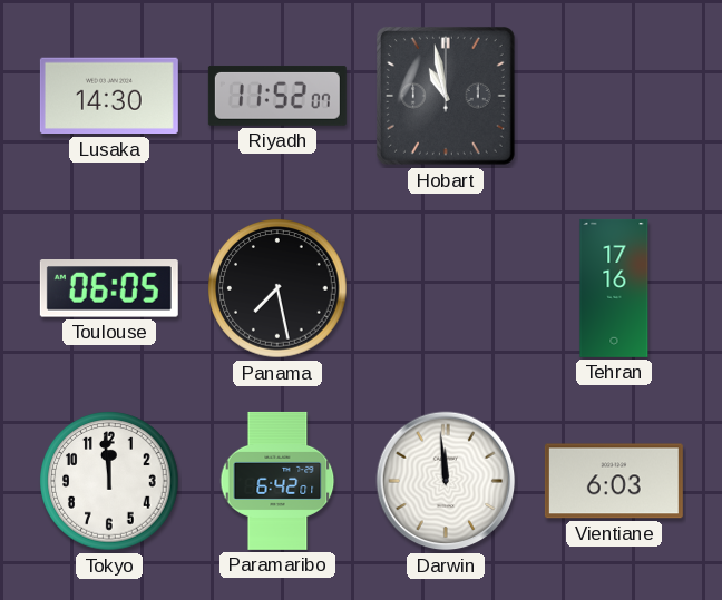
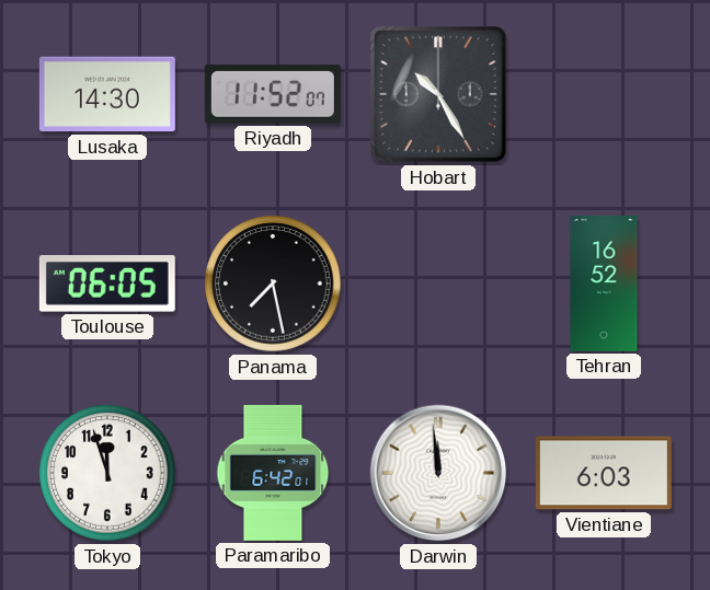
Hobart: 10:58 -> 10:25
Tehran: 17:16 -> 16:52
Tokyo: 11:59 -> 11:57
